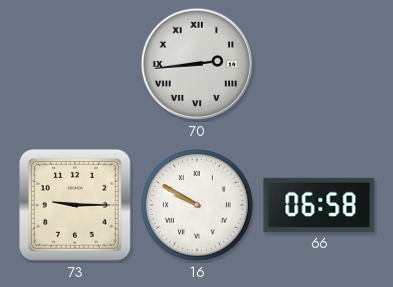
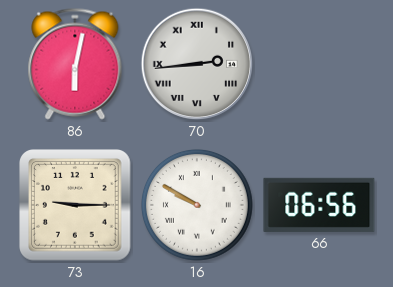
86: none -> 6:02
66: 06:58 -> 06:56
